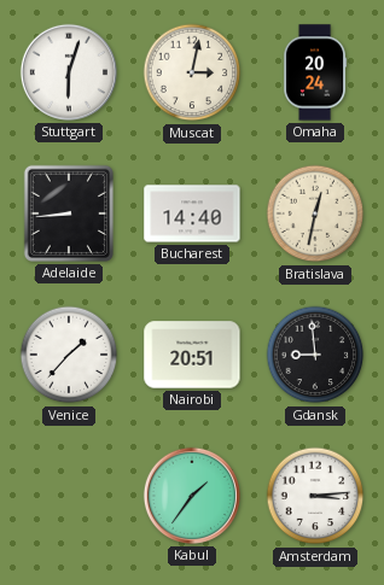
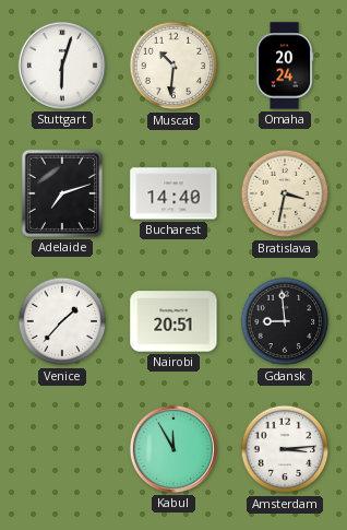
Muscat: 3:02 -> 10:31
Adelaide: 8:44 -> 7:12
Bratislava: 12:32 -> 3:32
Kabul: 1:36 -> 11:55
